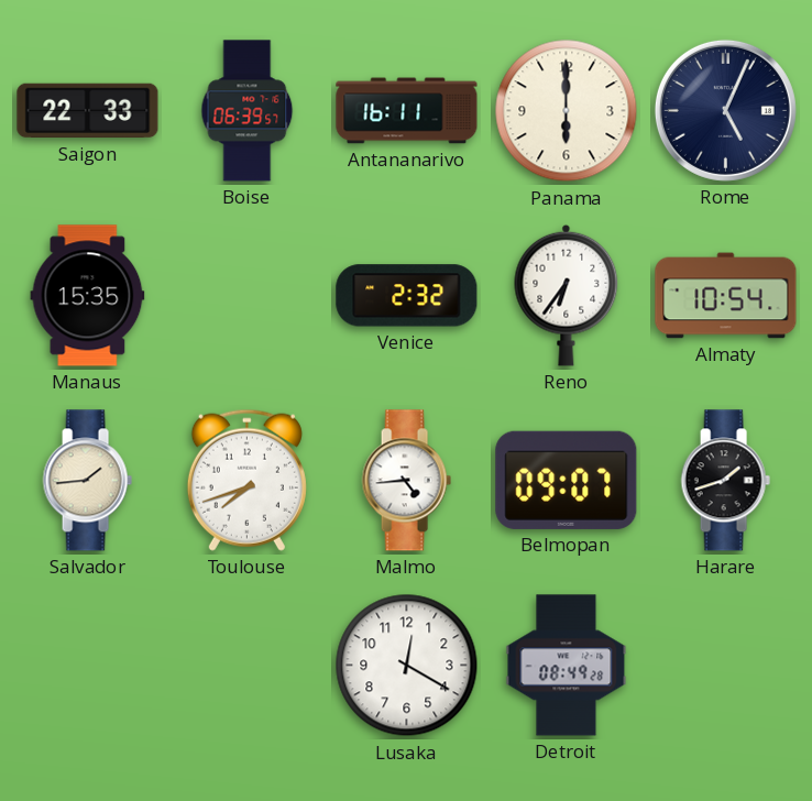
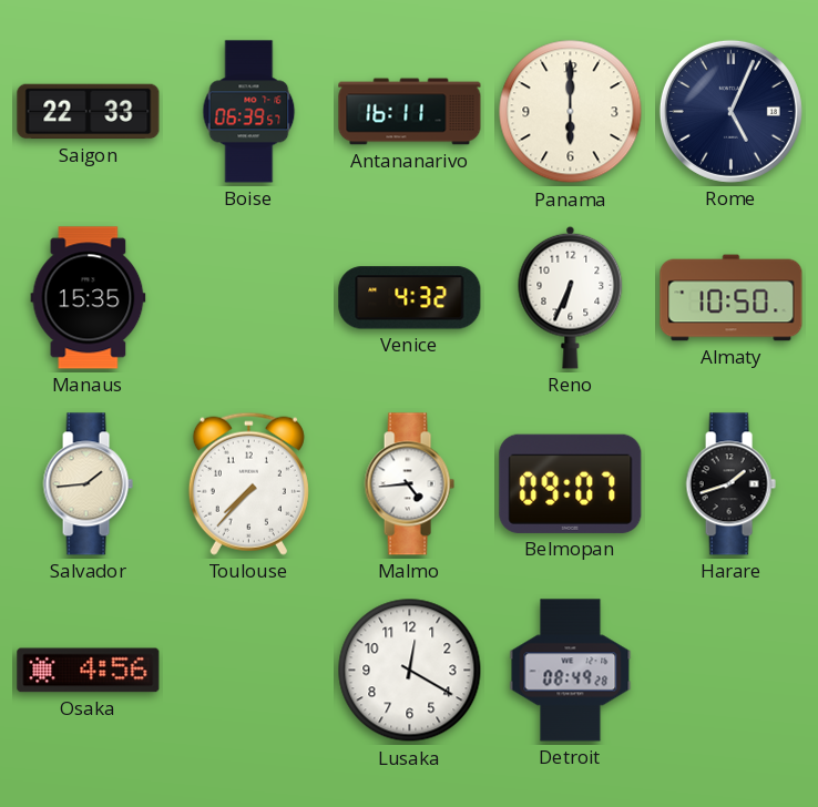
Venice: 2:32 -> 4:32
Reno: 6:36 -> 6:34
Almaty: 10:54 -> 10:50
Toulouse: 7:42 -> 7:37
Osaka: none -> 4:56
